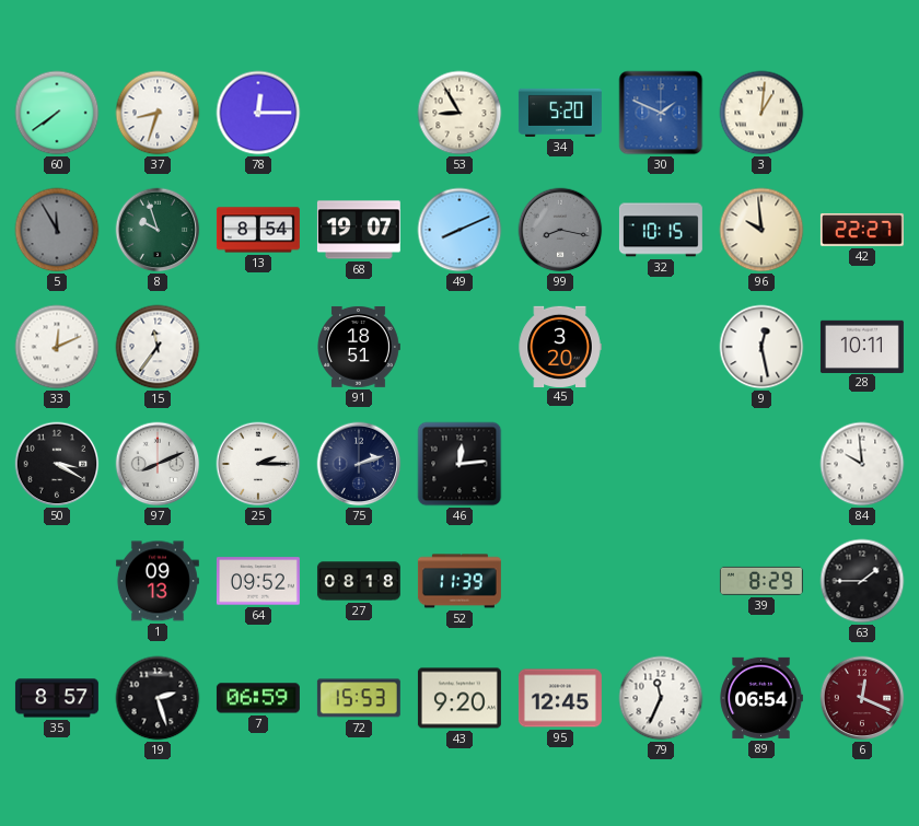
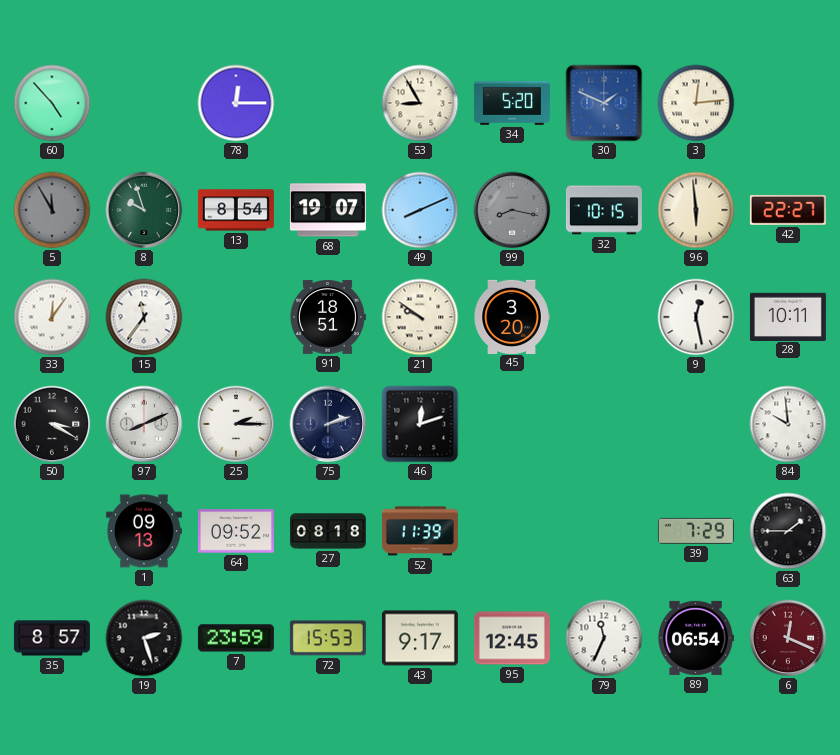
60: 7:39 -> 4:53
37: 8:33 -> none
3: 1:01 -> 12:14
96: 9:59 -> 5:59
33: 12:11 -> 12:06
21: none -> 9:51
46: 12:14 -> 12:12
39: 8:29 -> 7:29
7: 06:59 -> 23:59
43: 9:20 -> 9:17
